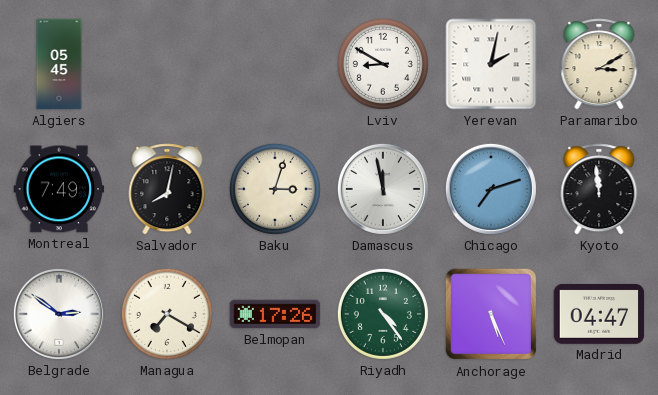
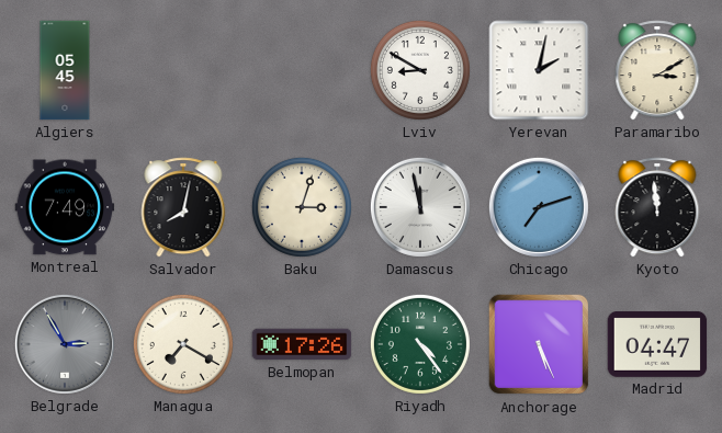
Belgrade: 2:51 -> 2:55
Belgrade dial: white -> grey
